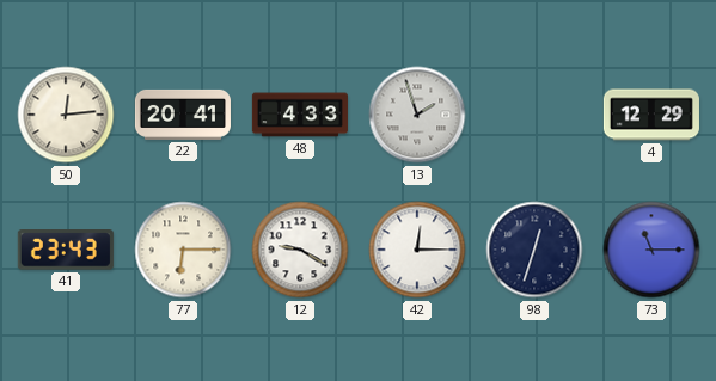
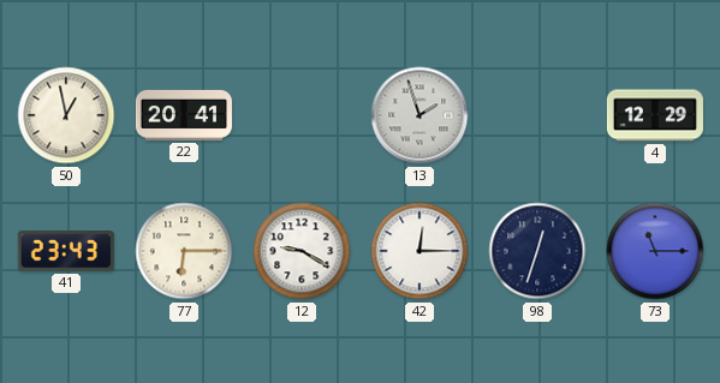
50: 12:14 -> 12:58
48: 4:33 -> none
